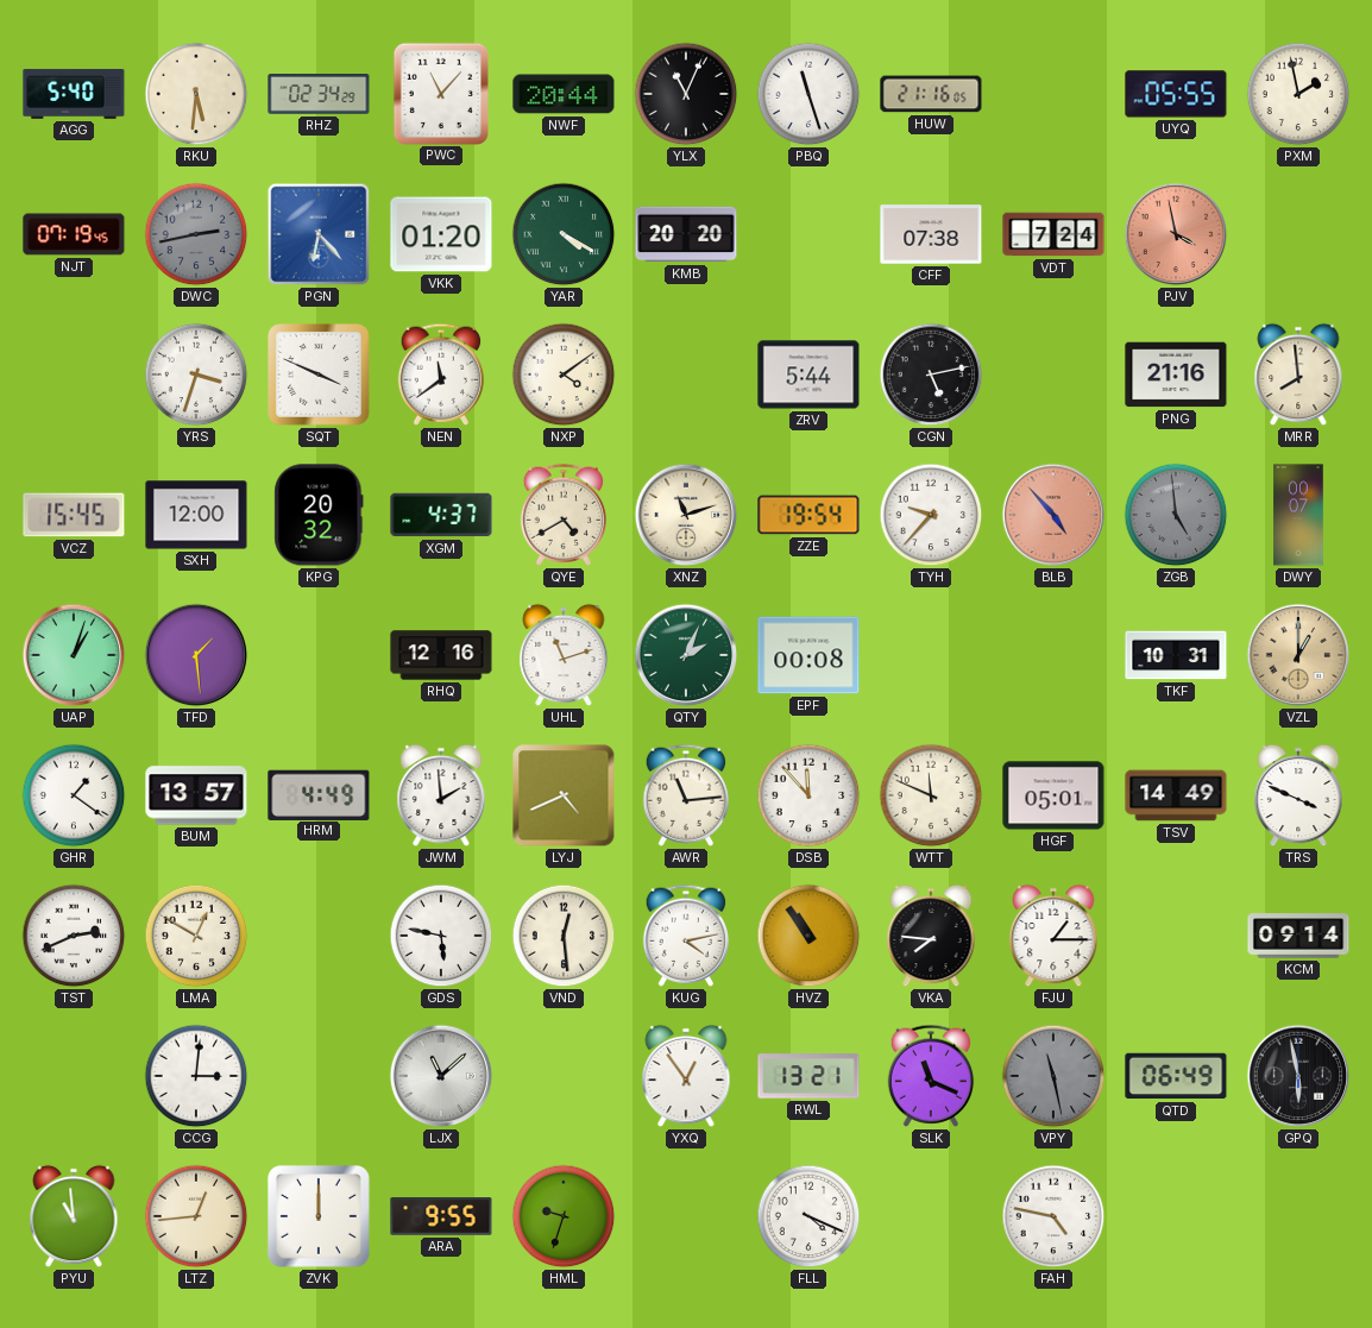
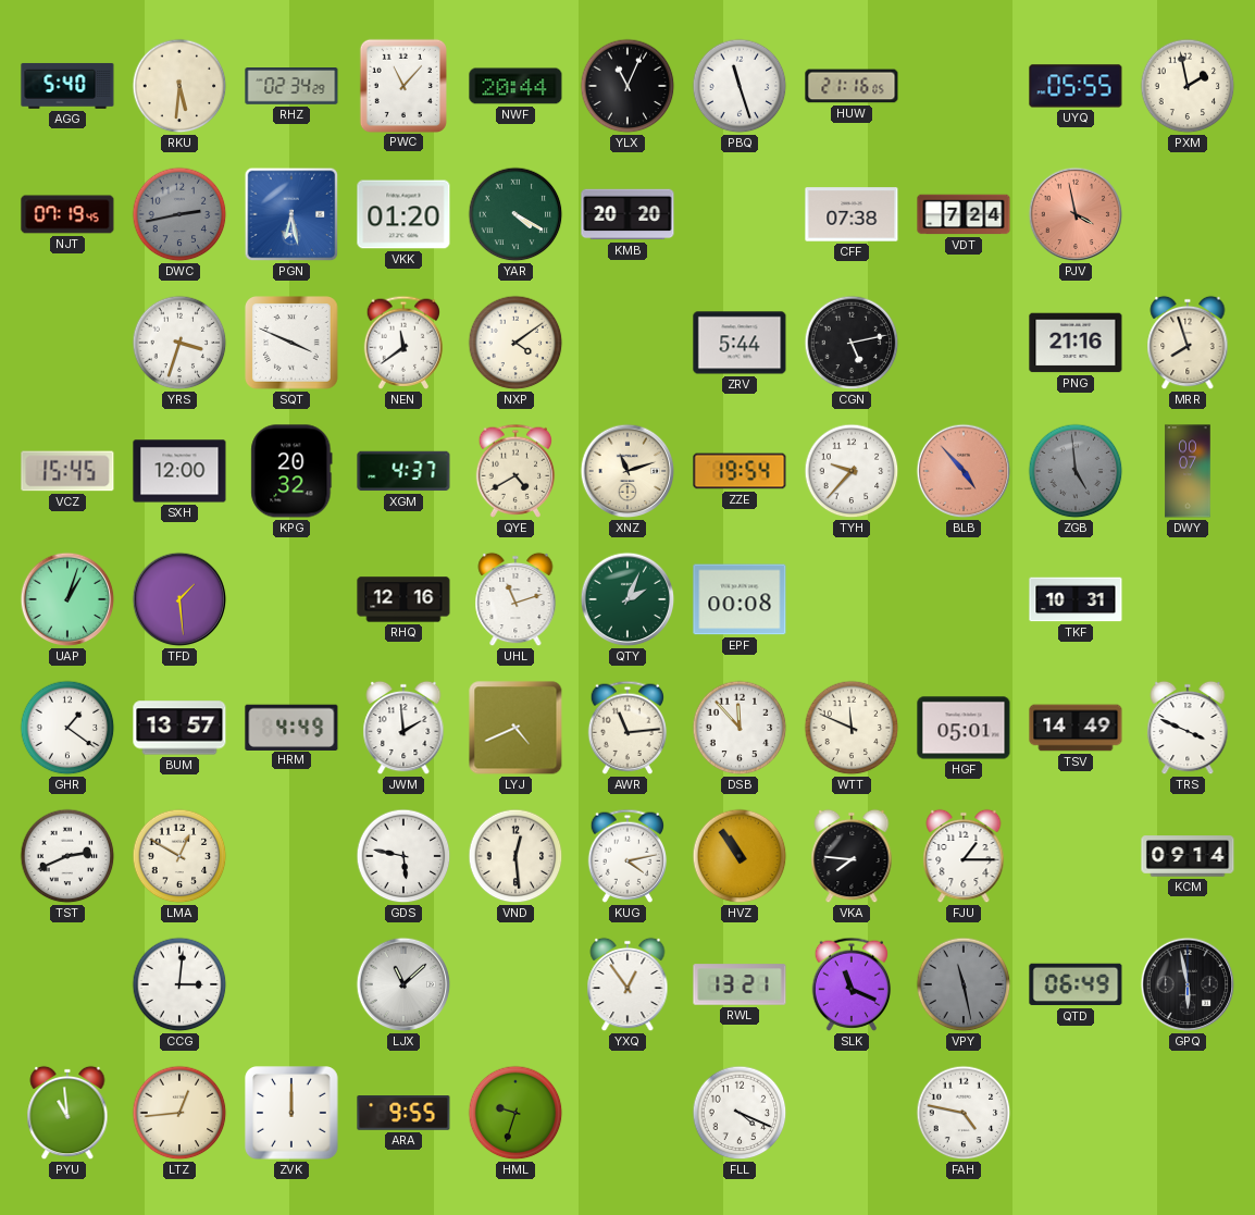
PGN: 6:23 -> 6:28
MRR: 7:59 -> 7:57
VZL: 1:00 -> none
